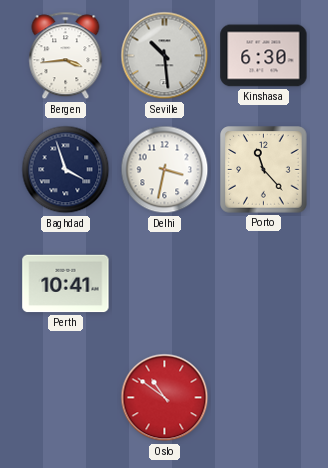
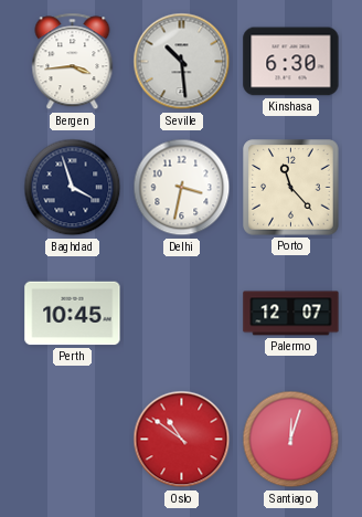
Perth: 10:41 -> 10:45
Palermo: none -> 12:07
Santiago: none -> 12:03
